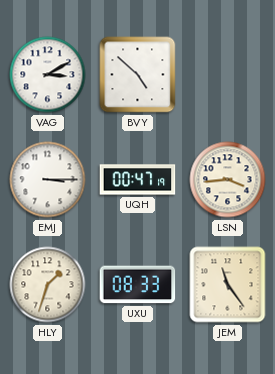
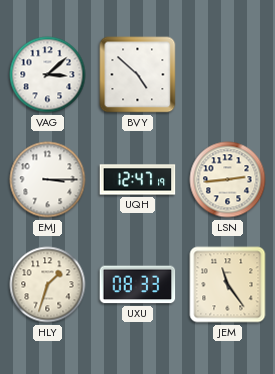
VAG: 3:10 -> 3:08
UQH: 00:47 -> 12:47
LSN: 3:44 -> 2:44
